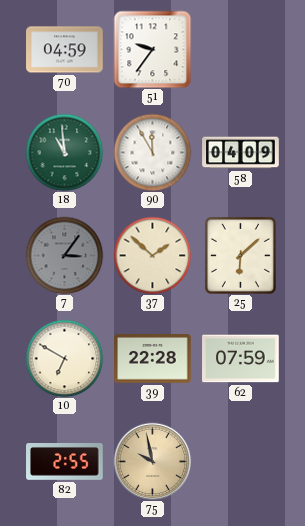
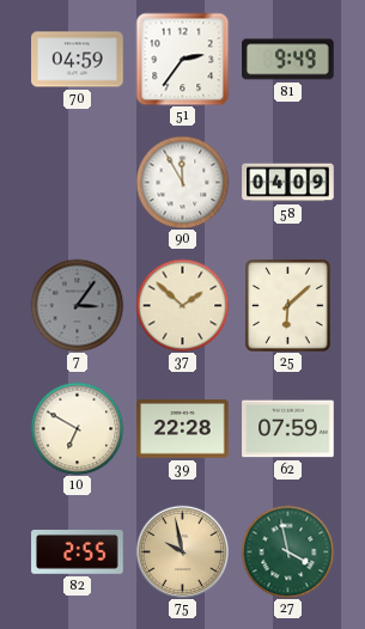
51: 9:36 -> 2:36
81: none -> 9:49
18: 10:59 -> none
27: none -> 3:58
